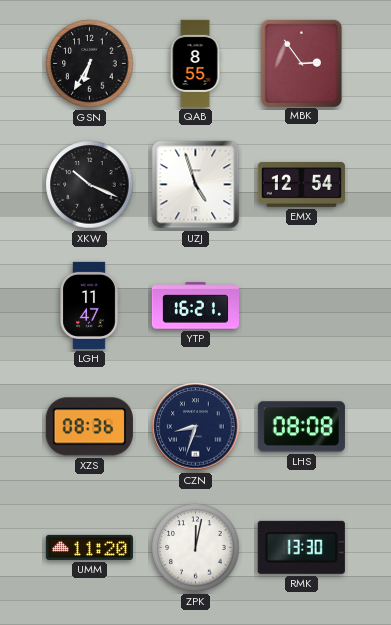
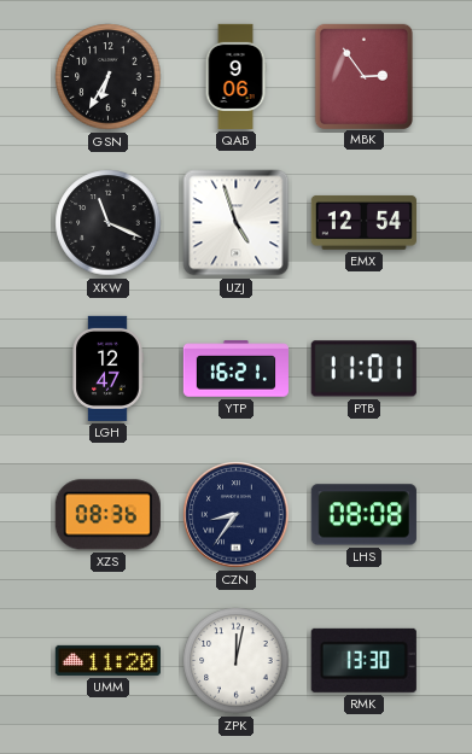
QAB: 8:55 -> 9:06
XKW: 10:19 -> 11:19
LGH: 11:47 -> 12:47
PTB: none -> 11:01
CZN: 8:33 -> 8:36
